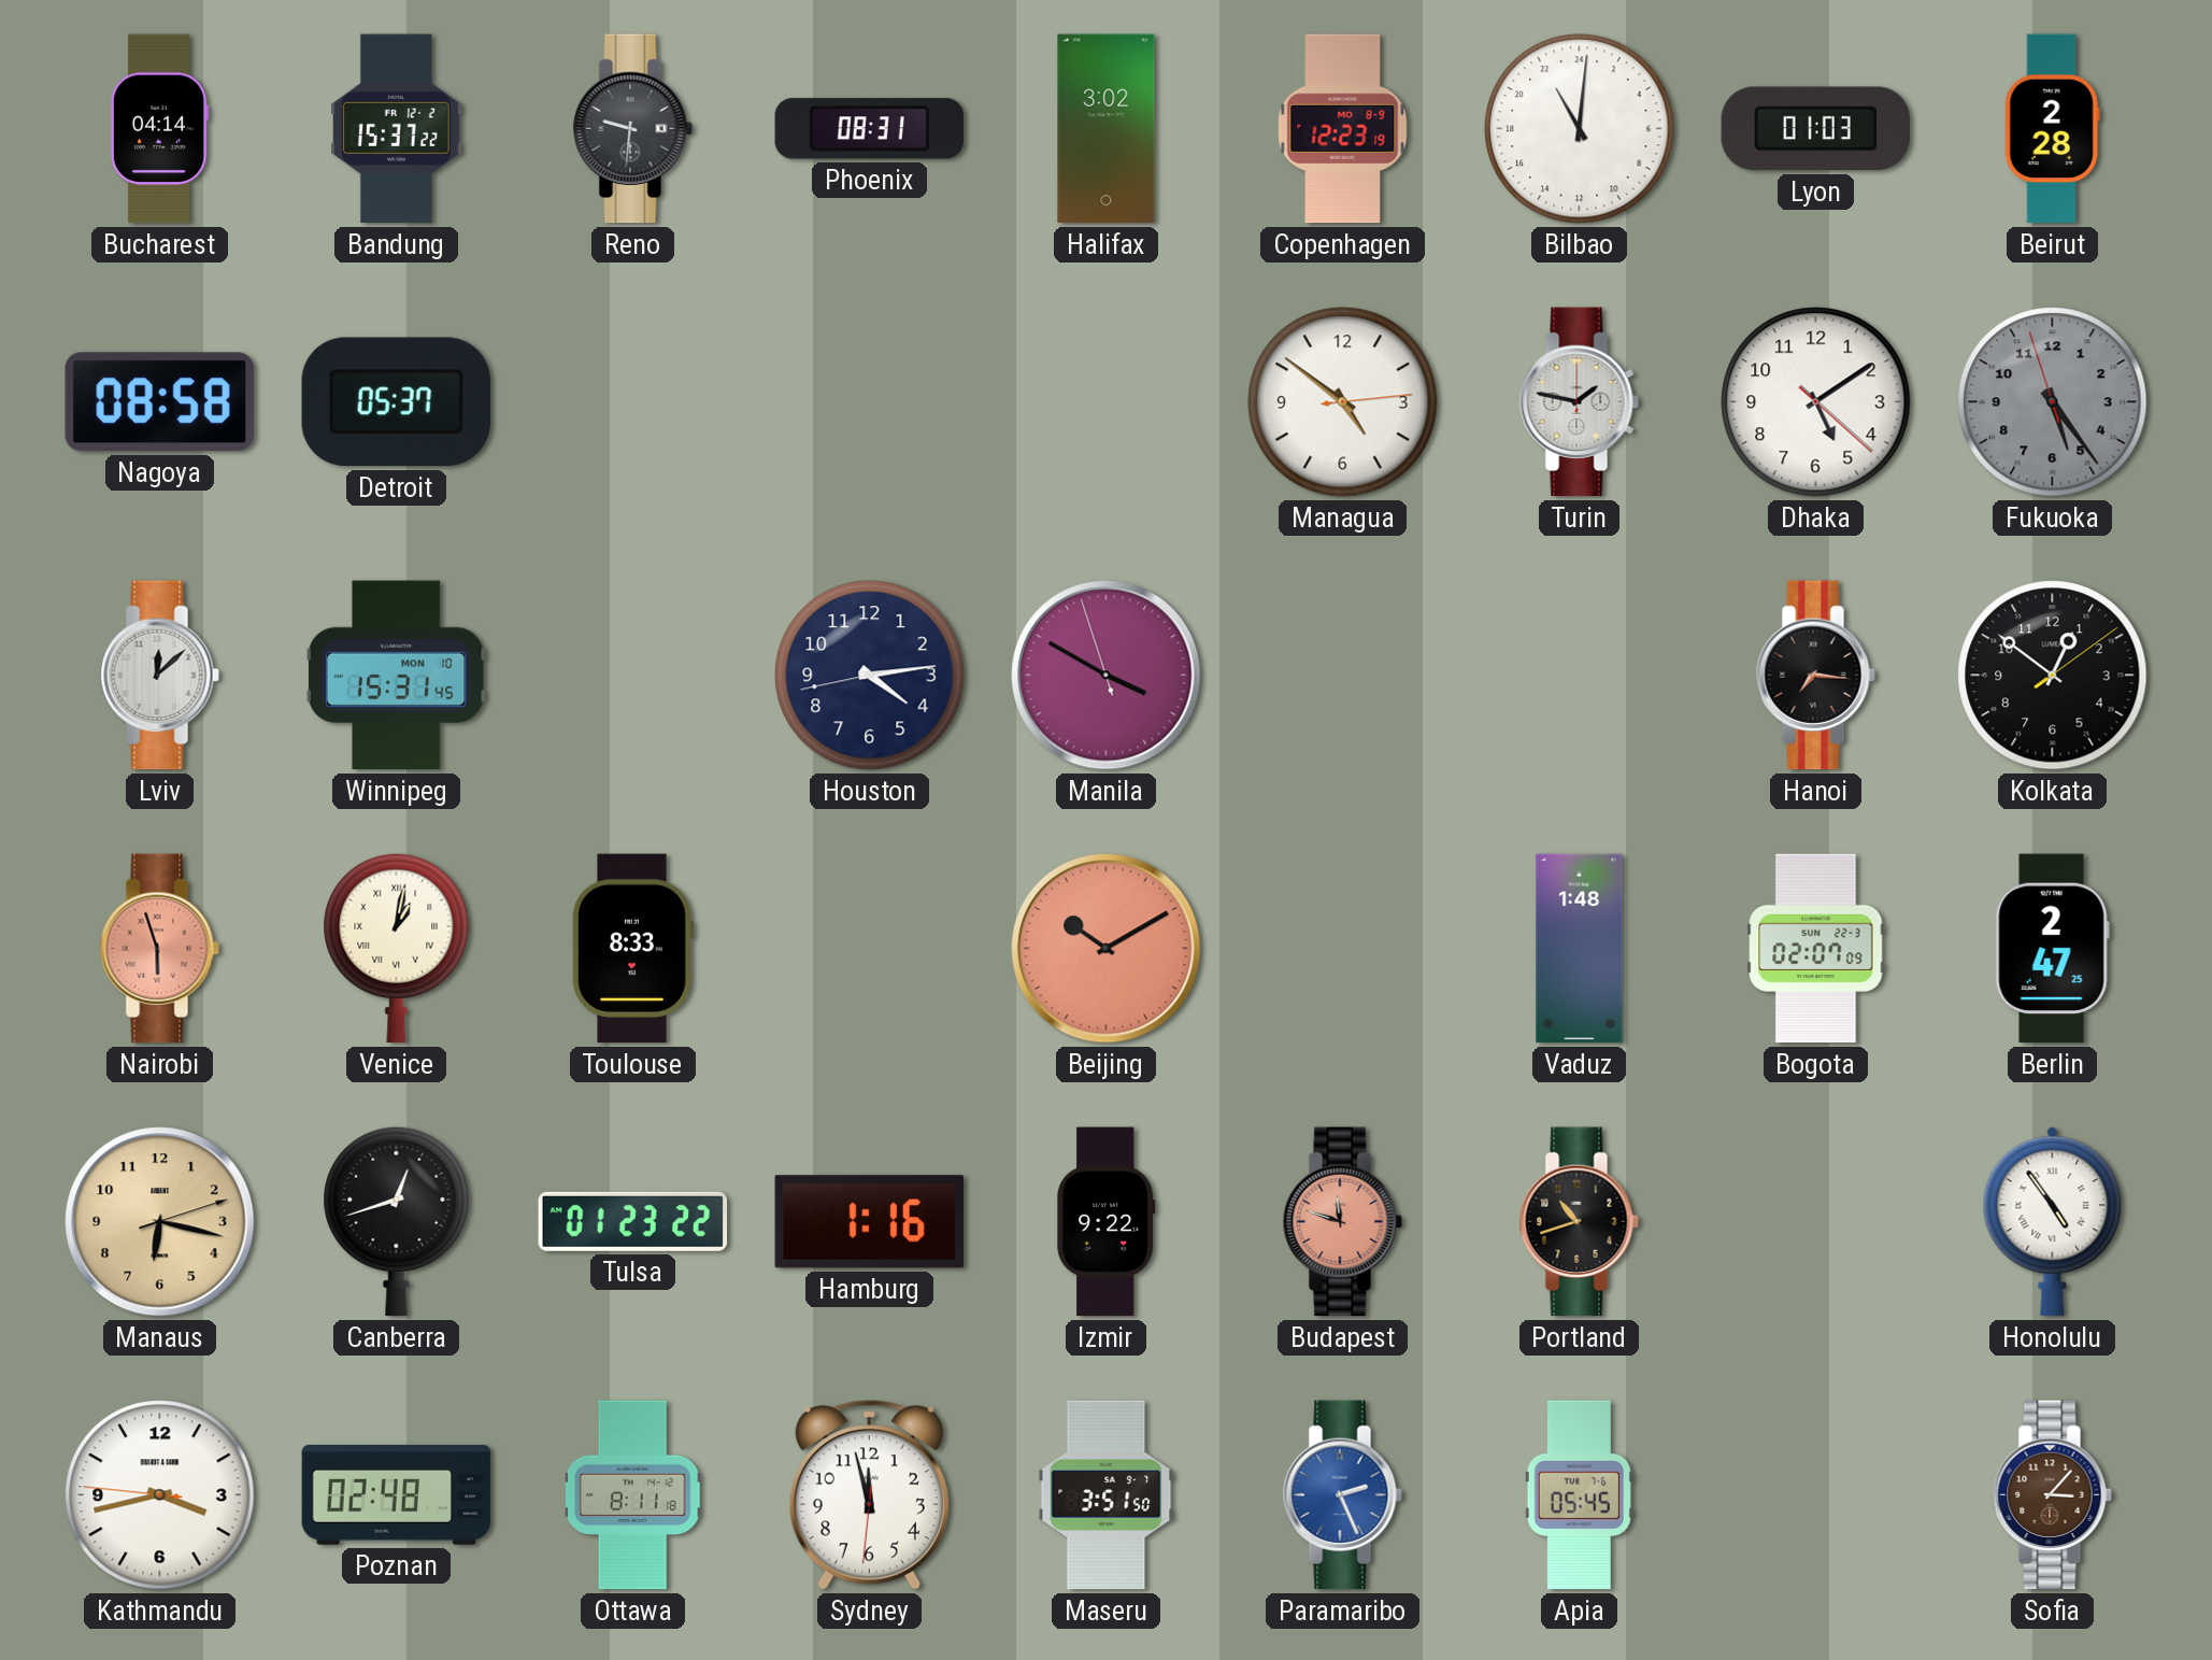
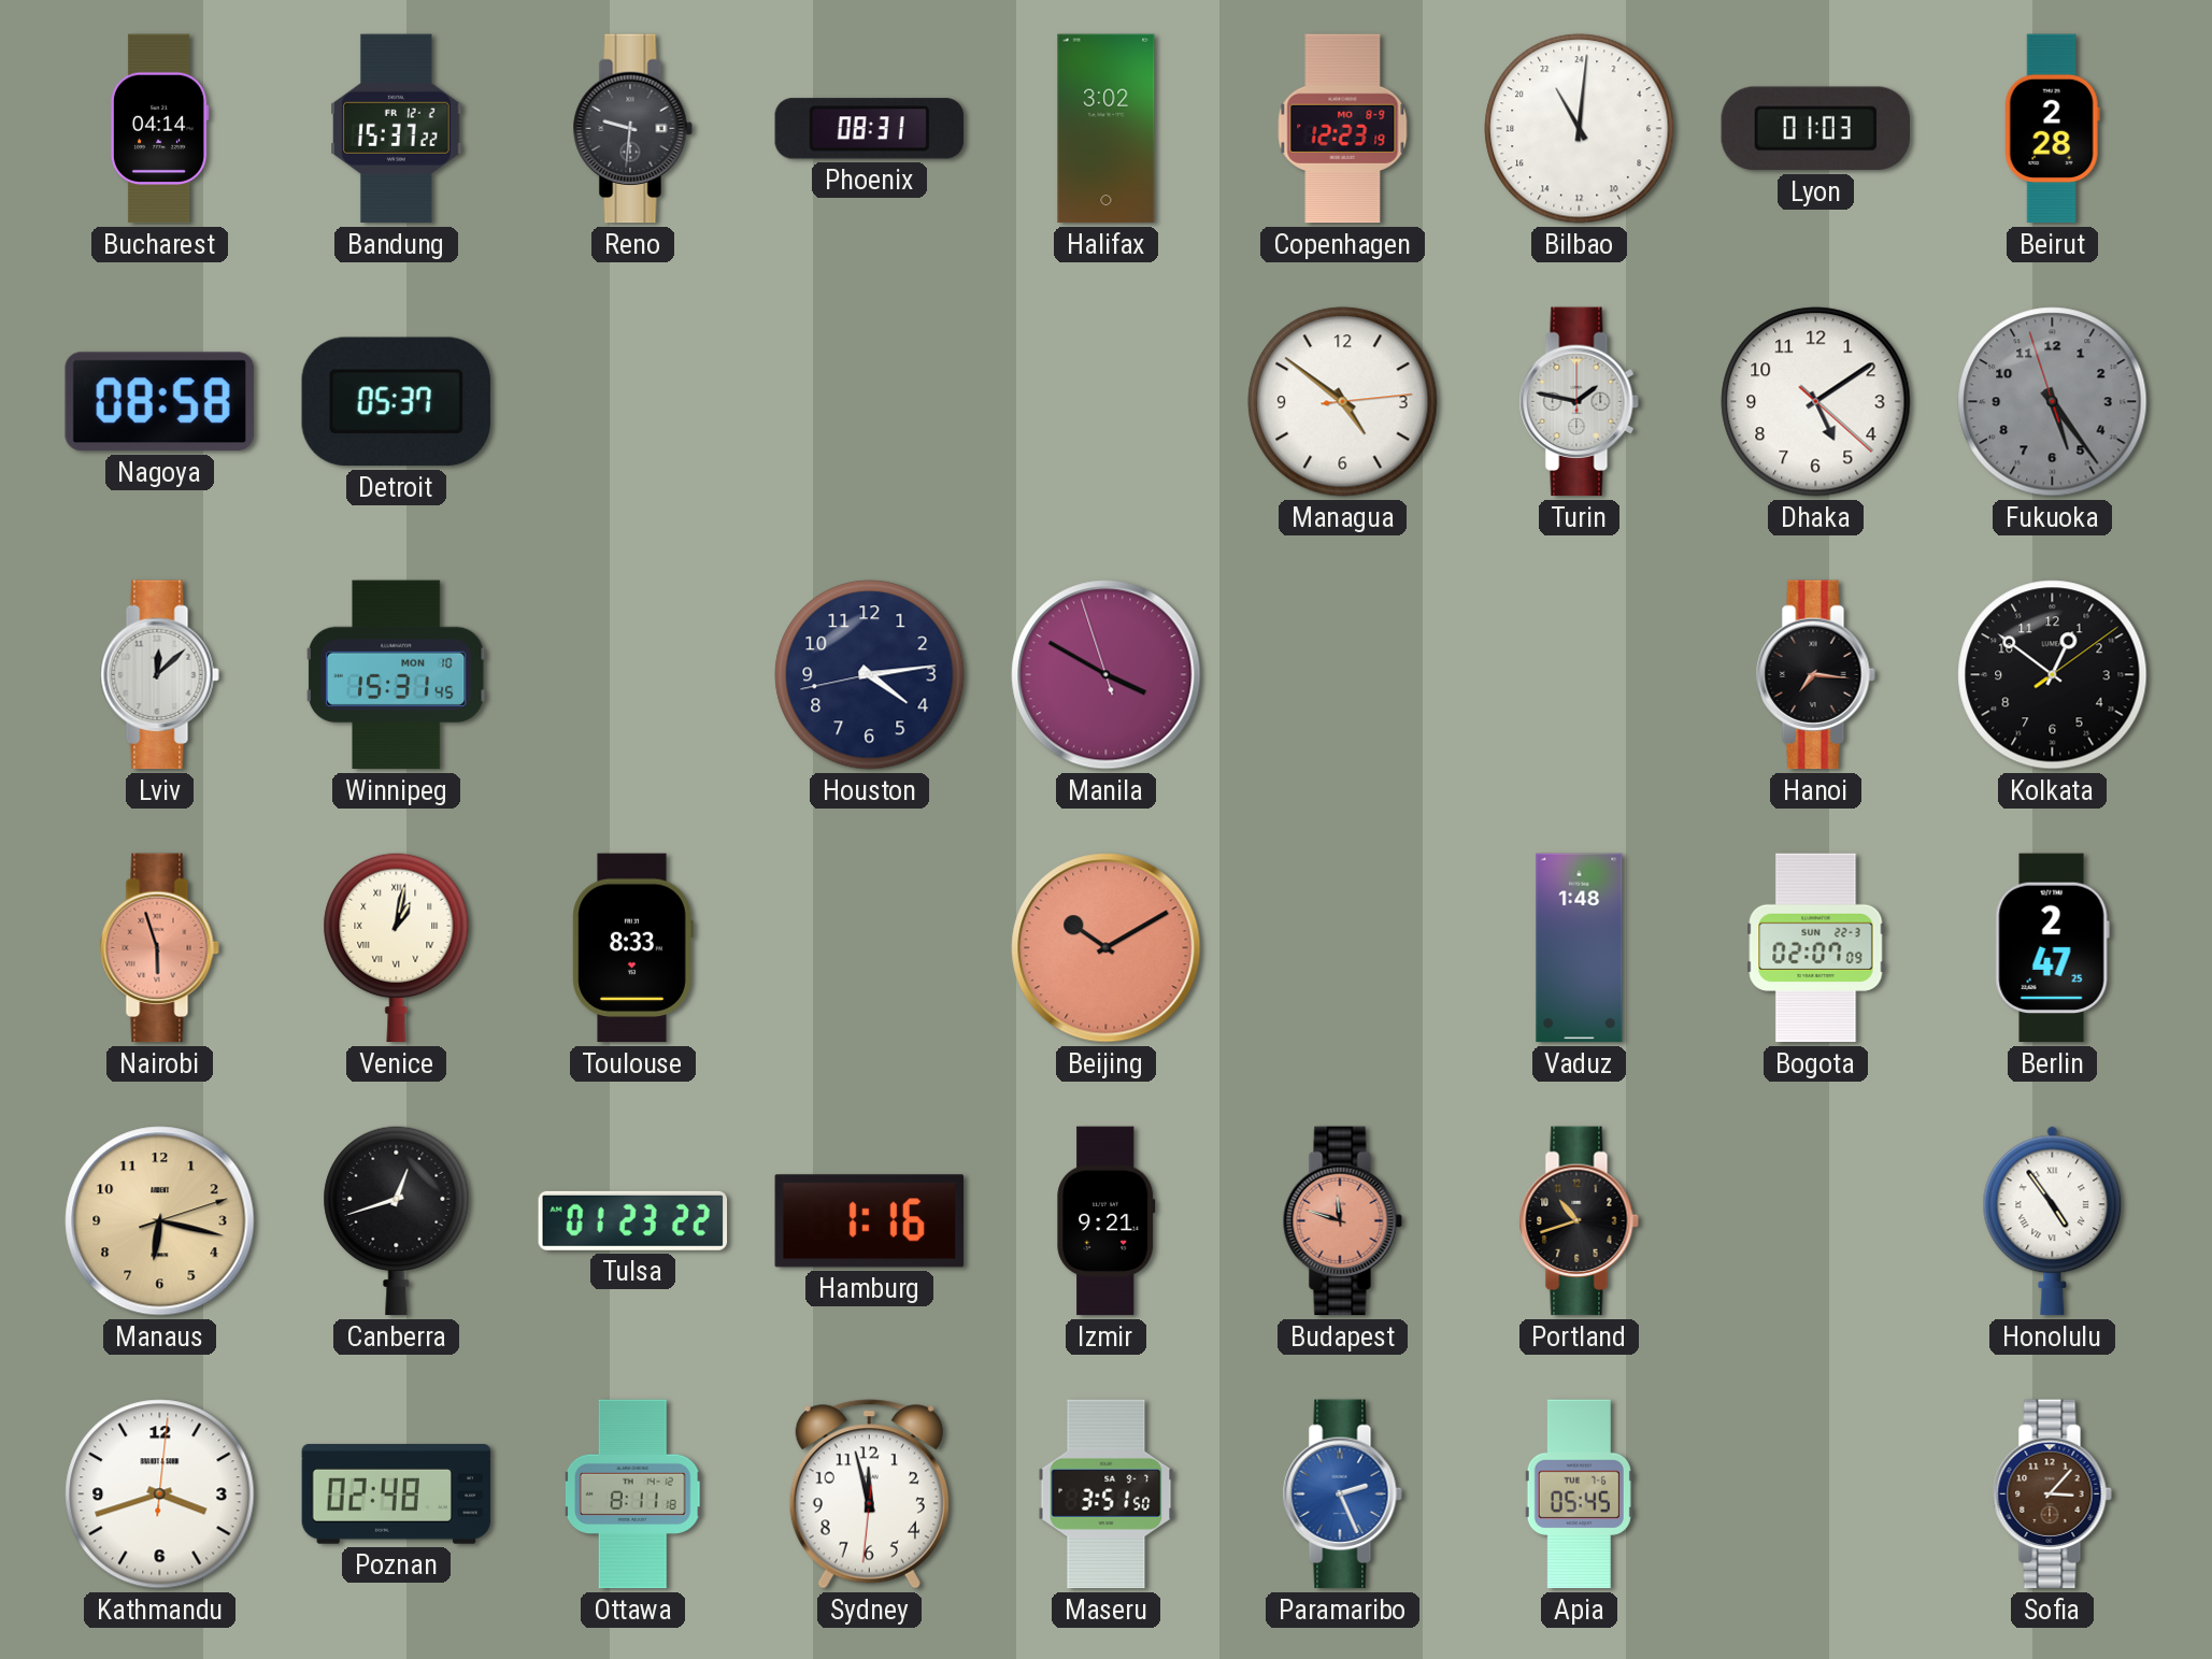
Izmir: 9:22 -> 9:21
Kathmandu: 3:42:46 -> 3:42:01
